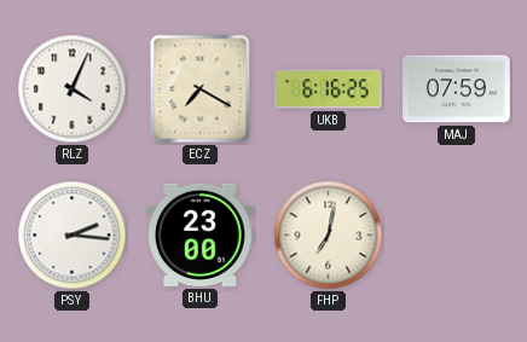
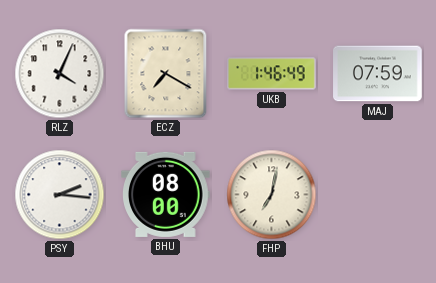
UKB: 6:16 -> 1:46
BHU: 23:00 -> 08:00
